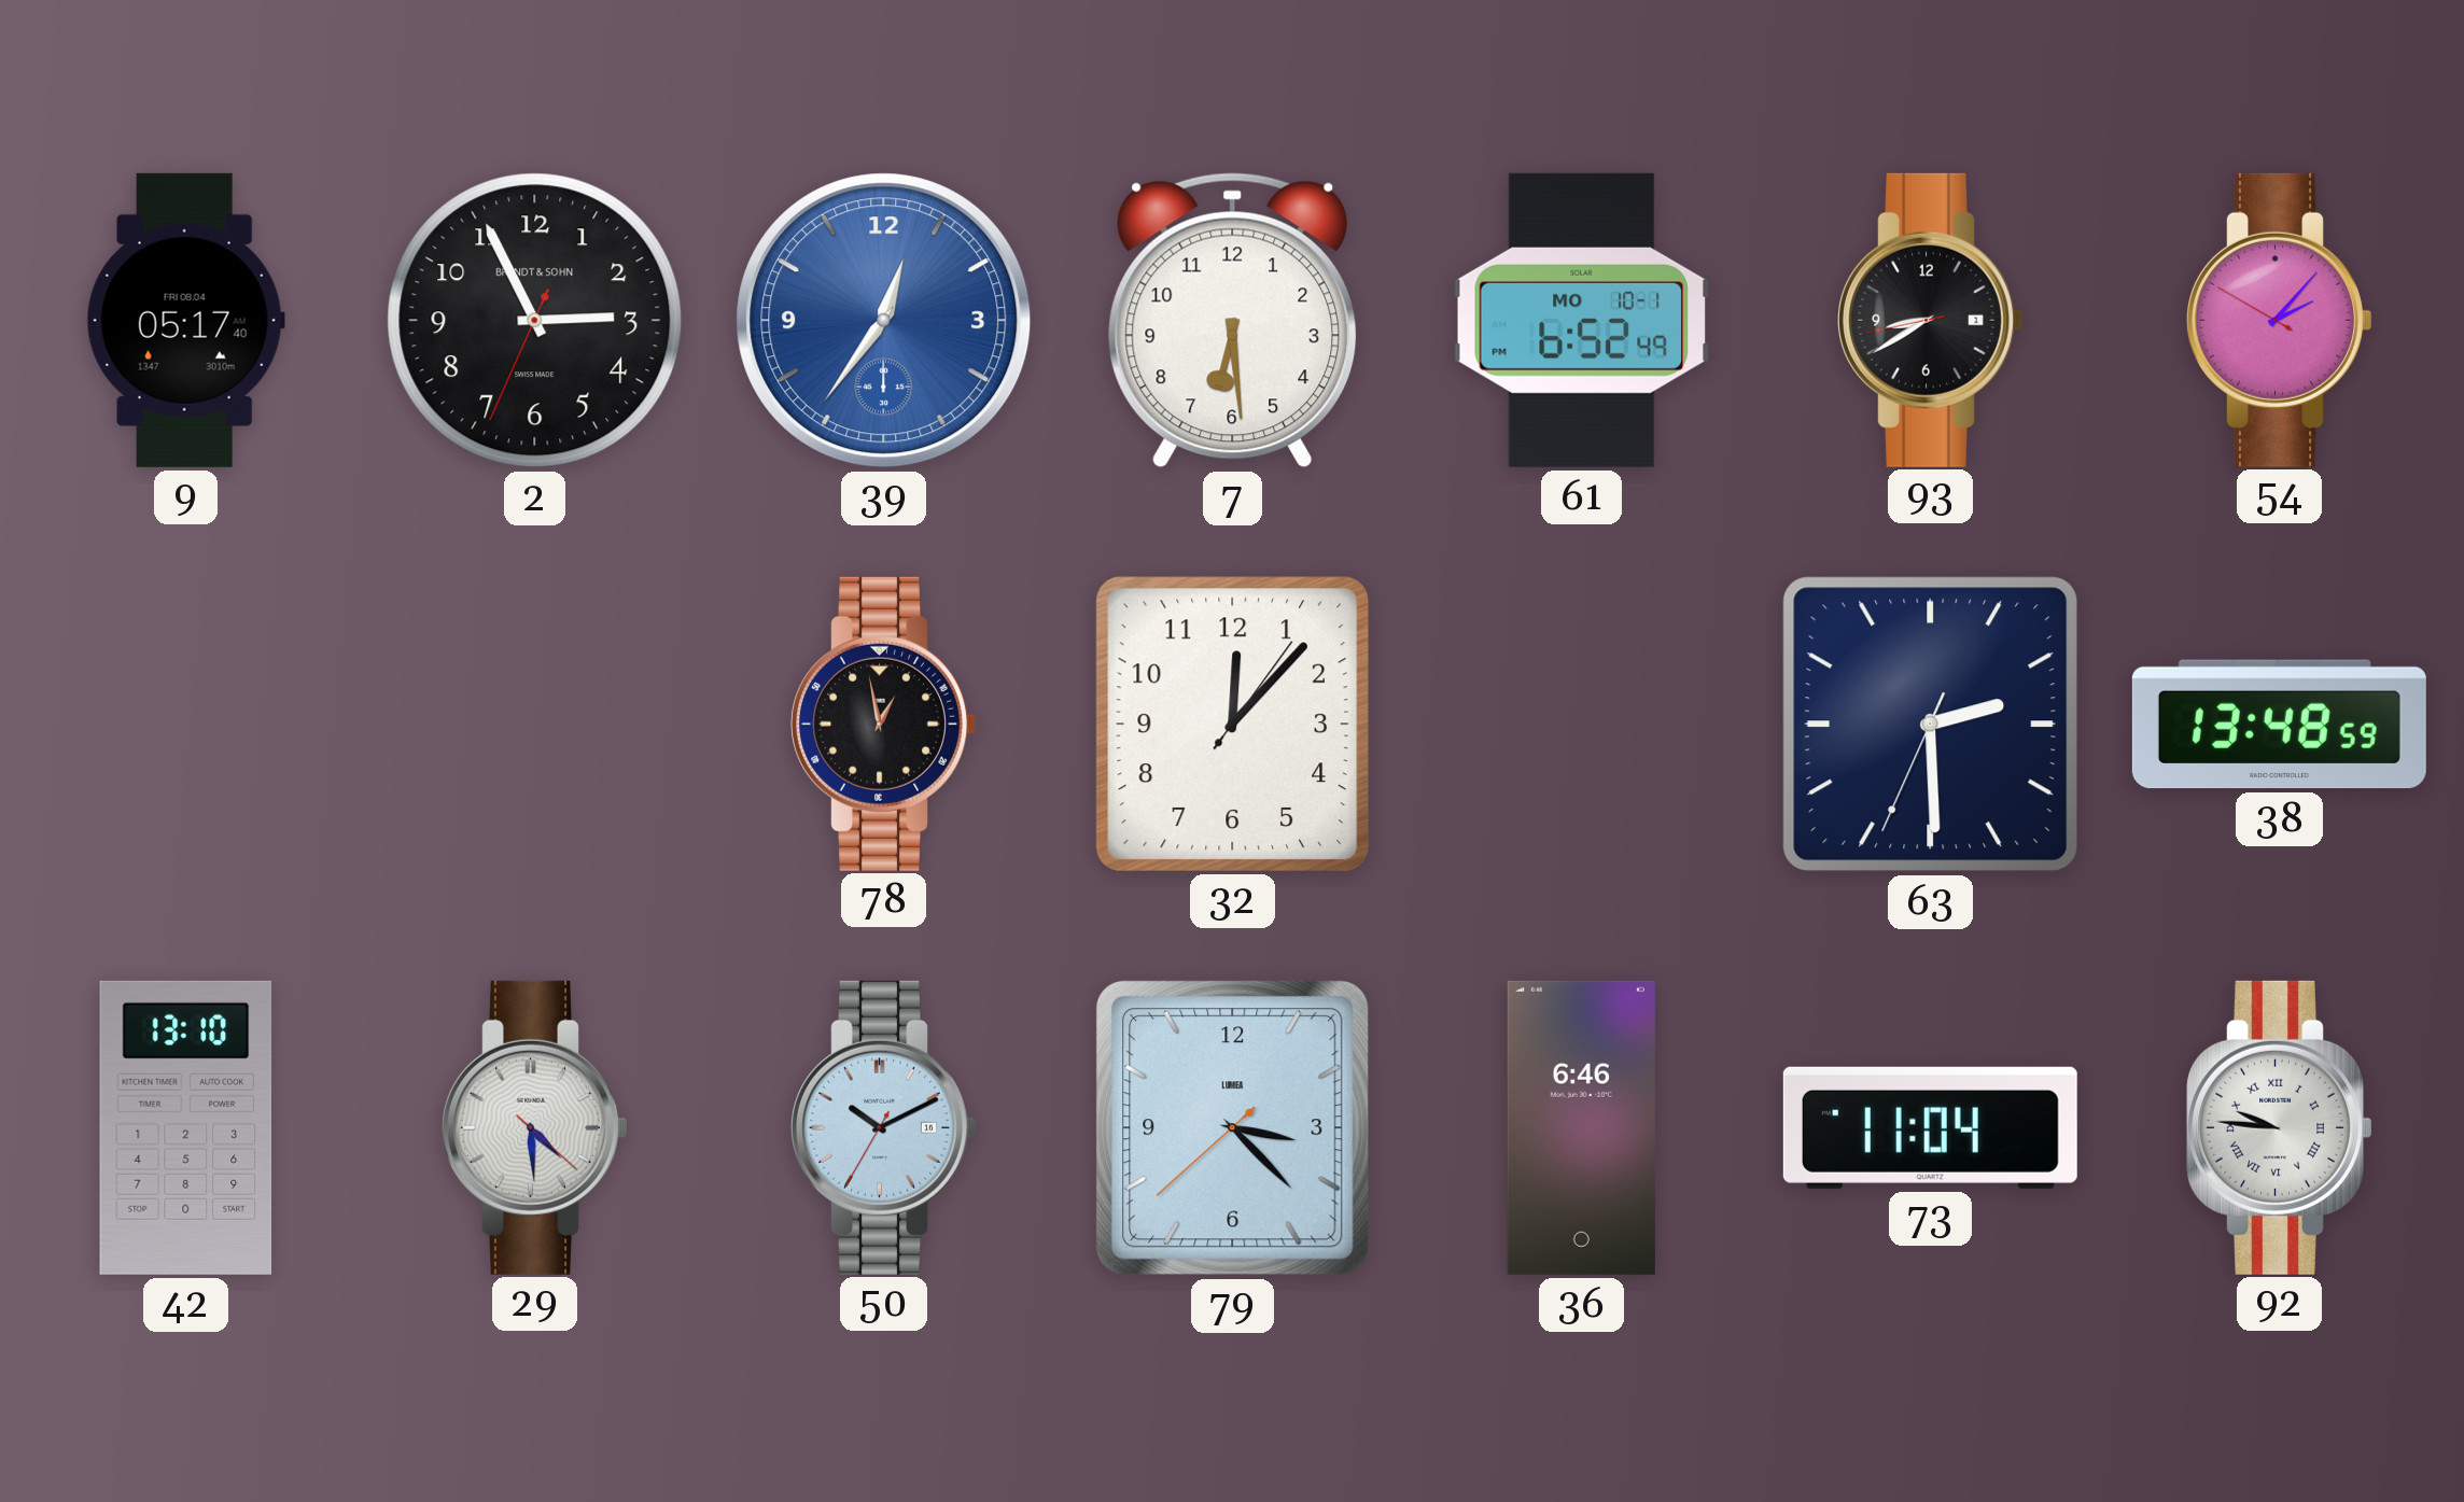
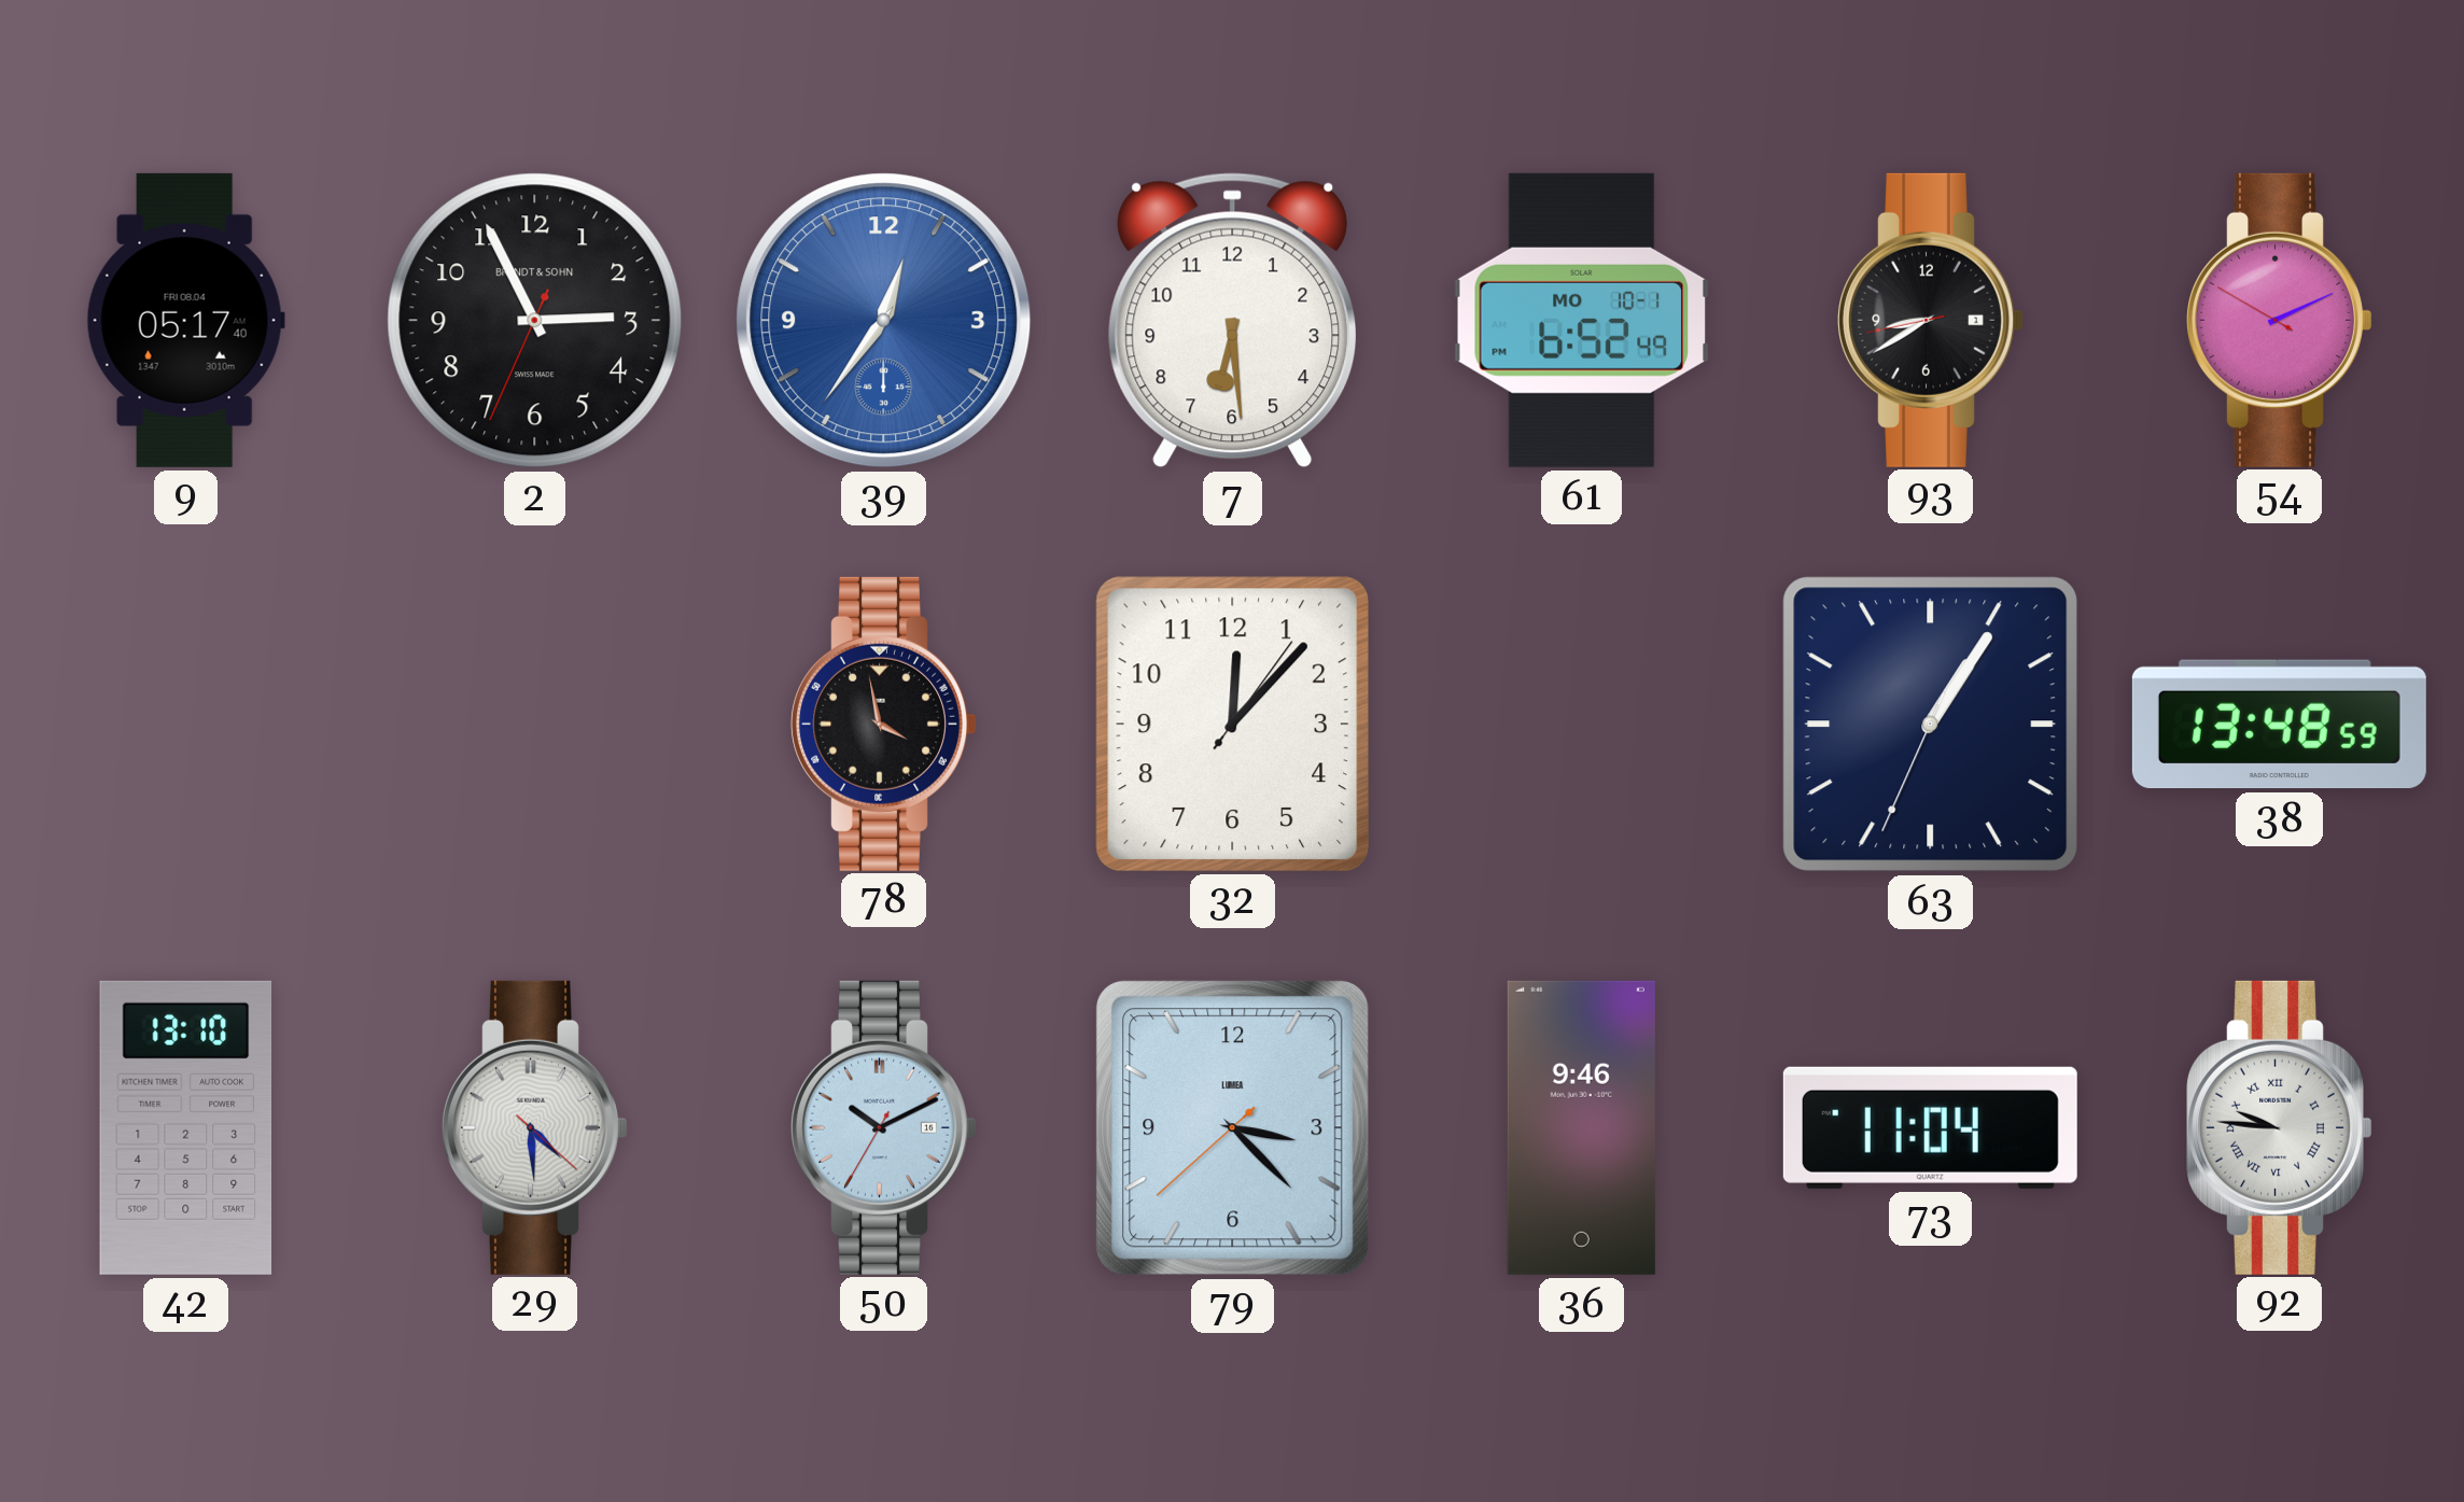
54: 2:06 -> 2:10
78: 12:58 -> 3:58
63: 2:29 -> 1:05
36: 6:46 -> 9:46
